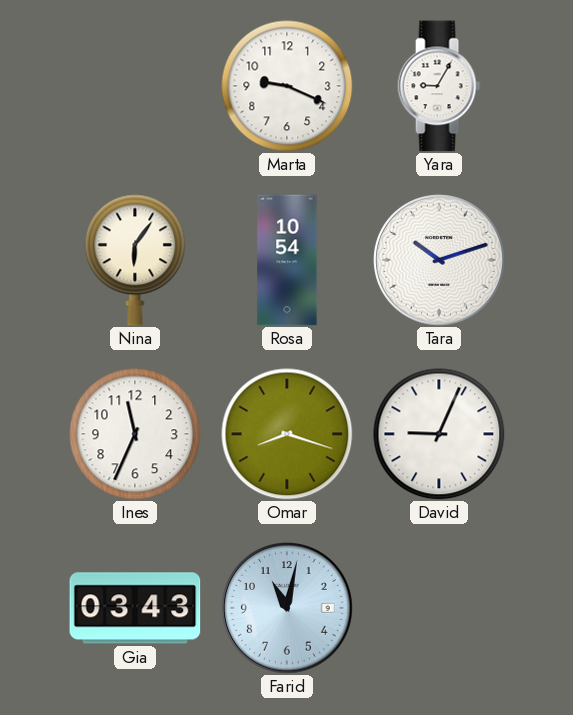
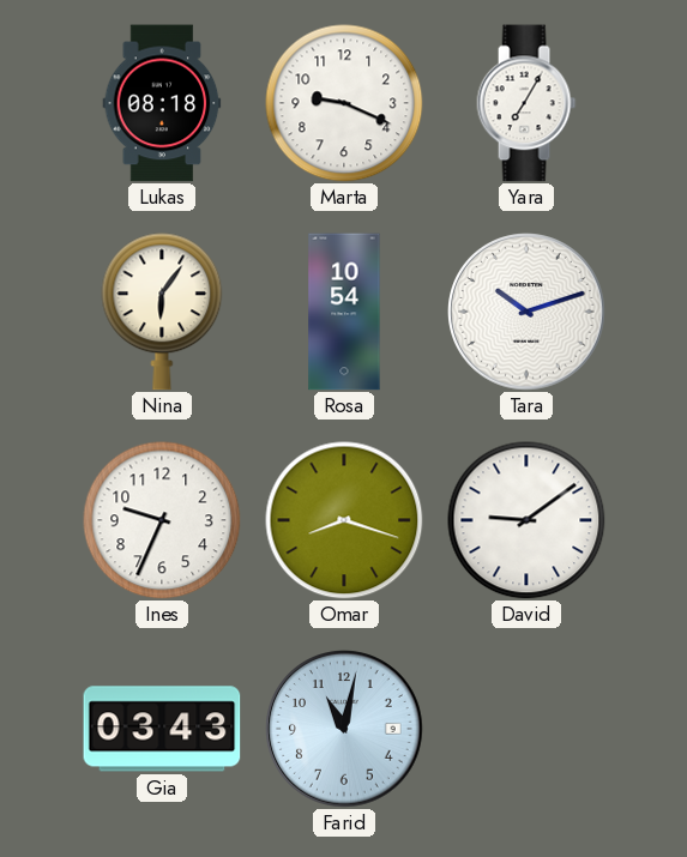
Lukas: none -> 08:18
Yara: 9:05 -> 7:05
Ines: 11:34 -> 9:34
David: 9:04 -> 9:09
